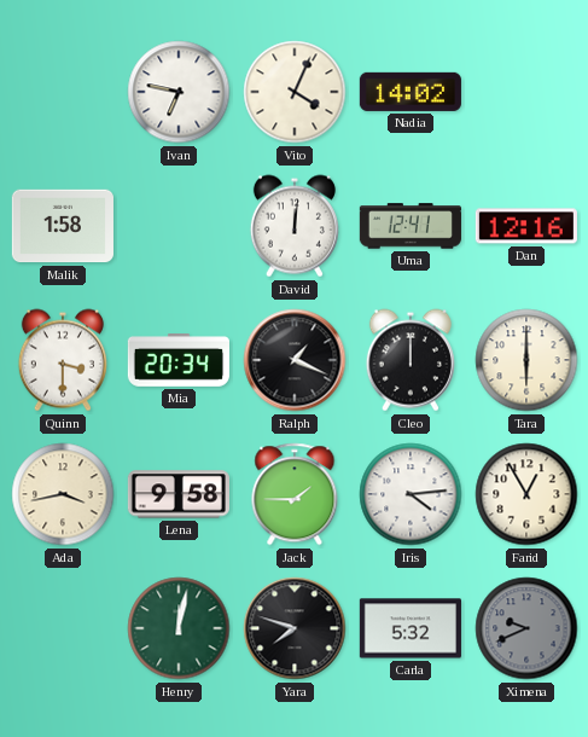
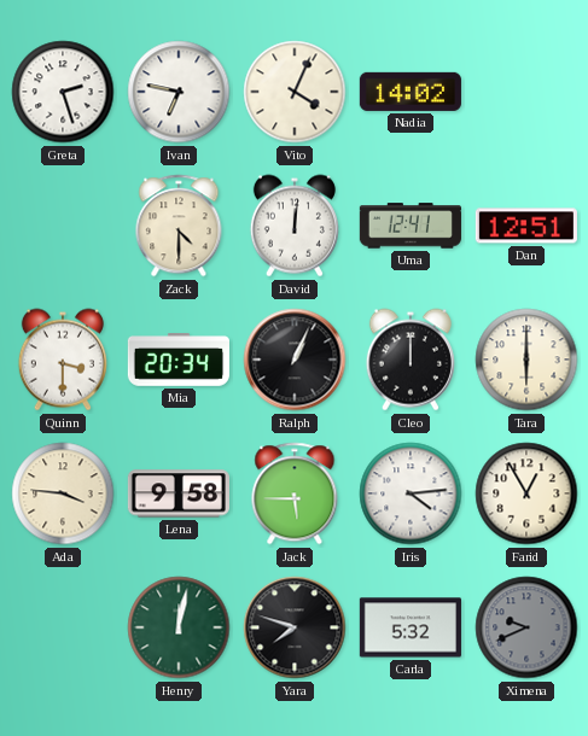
Greta: none -> 2:27
Malik: 1:58 -> none
Zack: none -> 4:30
Dan: 12:16 -> 12:51
Ralph: 1:19 -> 1:04
Ada: 3:43 -> 3:46
Jack: 1:45 -> 5:45
